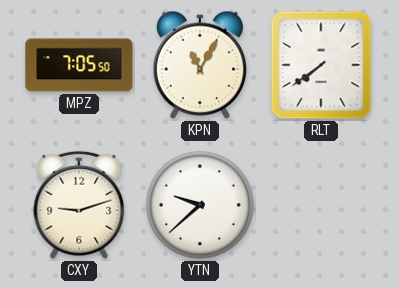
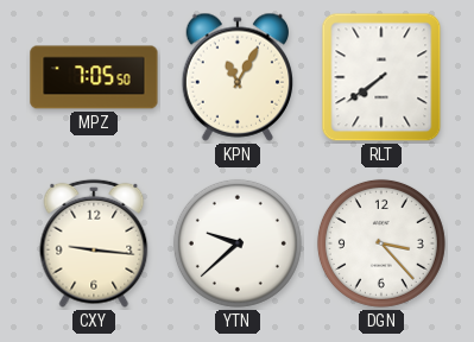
CXY: 9:12 -> 9:16
DGN: none -> 3:23
